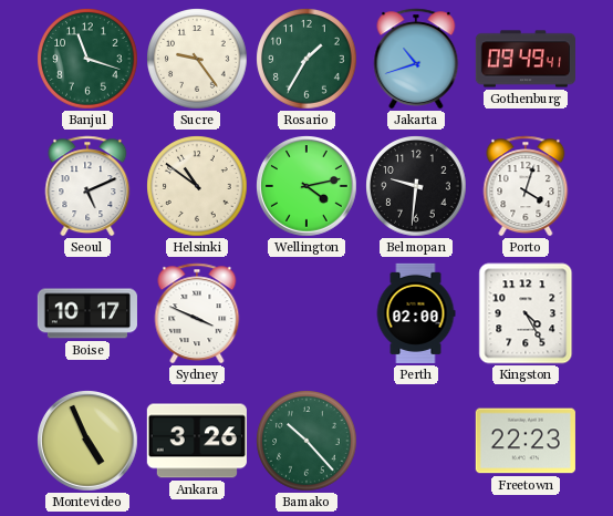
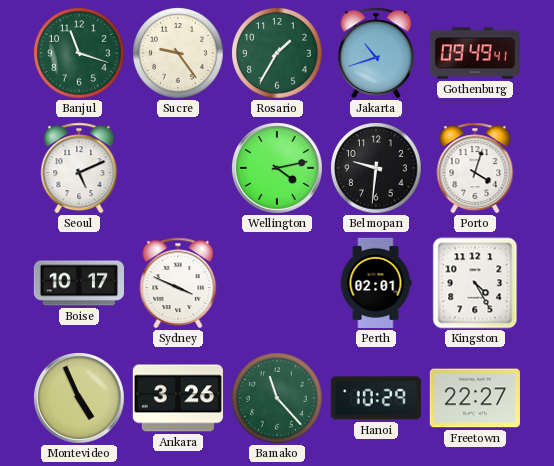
Helsinki: 10:51 -> none
Perth: 02:00 -> 02:01
Bamako: 10:23 -> 11:23
Hanoi: none -> 10:29
Freetown: 22:23 -> 22:27
